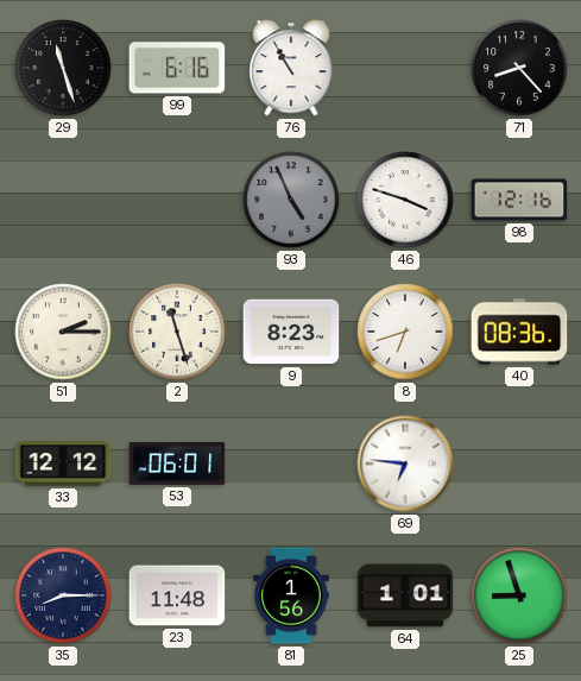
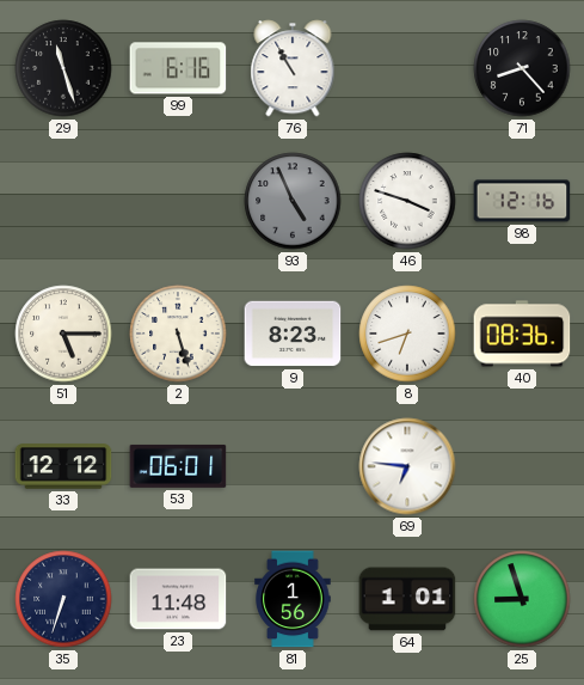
51: 2:15 -> 5:15
2: 11:27 -> 5:27
35: 8:15 -> 6:33
